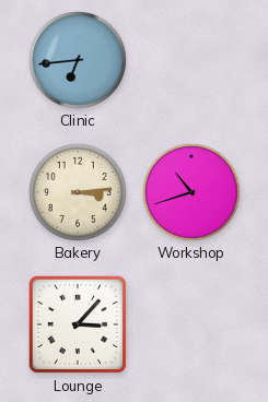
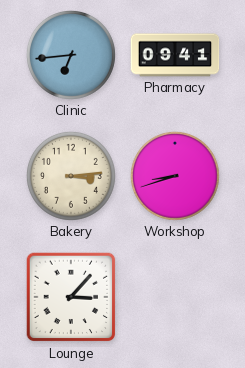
Pharmacy: none -> 09:41
Workshop: 10:42 -> 8:42
